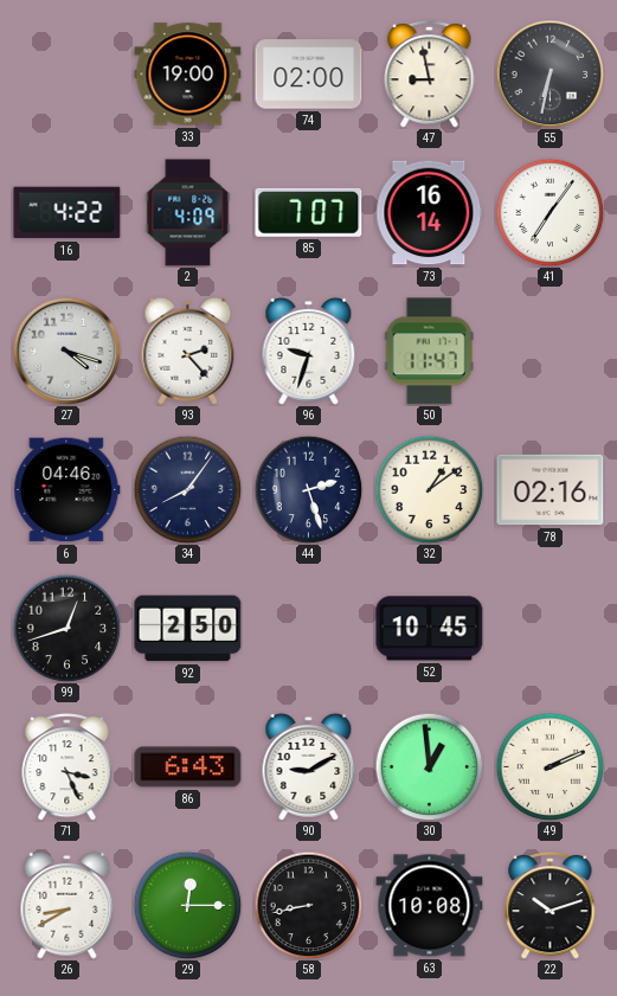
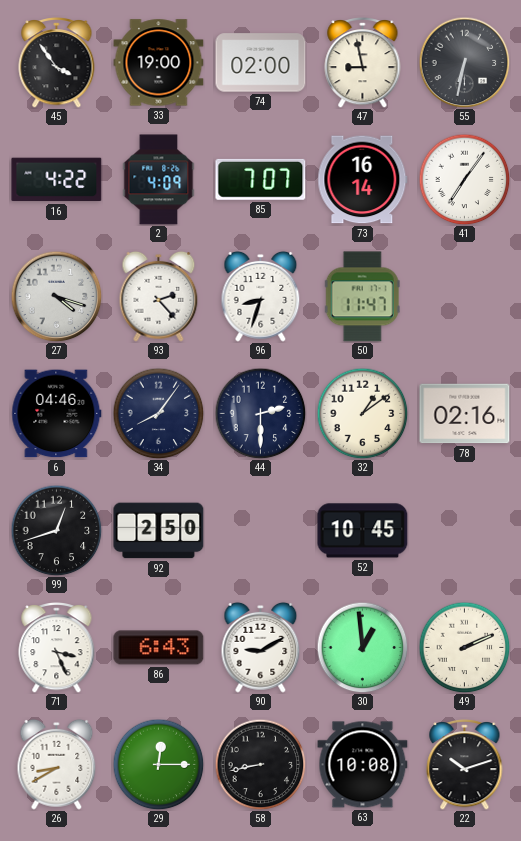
45: none -> 3:54
96: 9:33 -> 8:33
44: 2:27 -> 2:30
